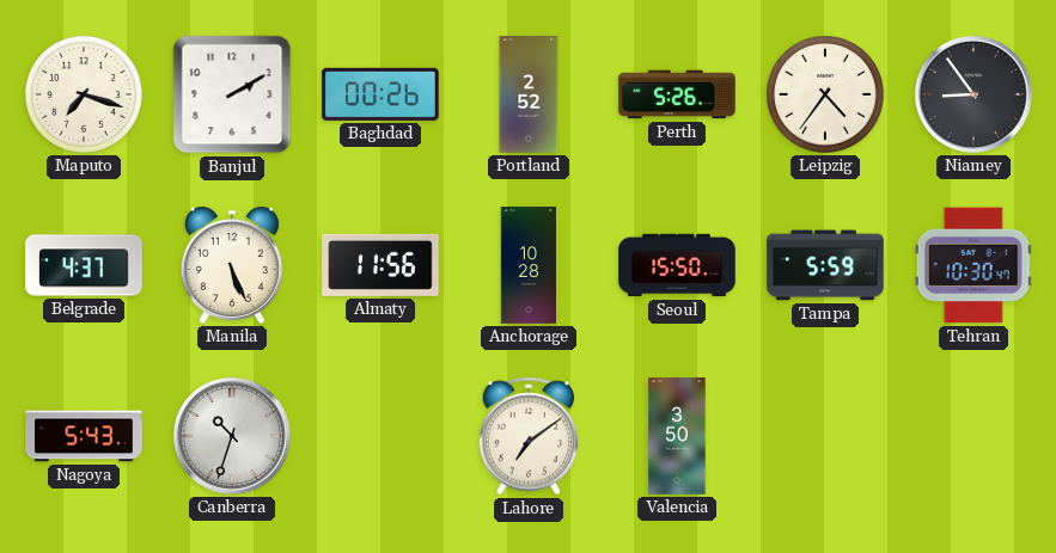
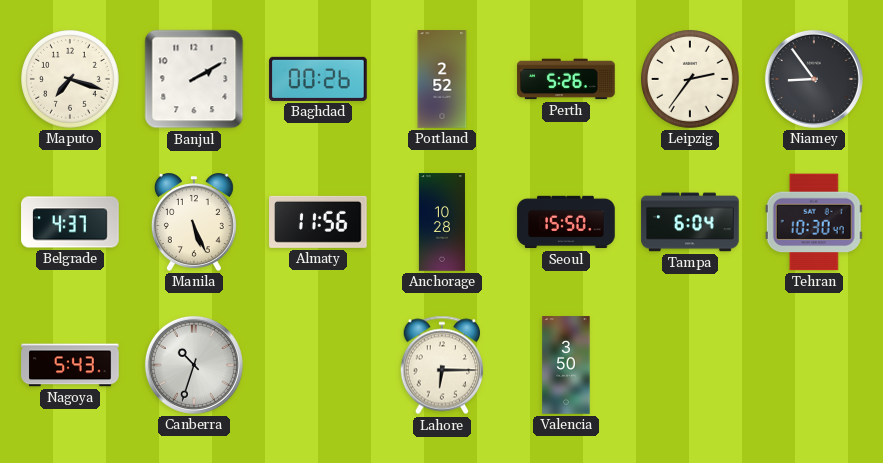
Leipzig: 4:36 -> 2:36
Tampa: 5:59 -> 6:04
Lahore: 7:09 -> 6:15
